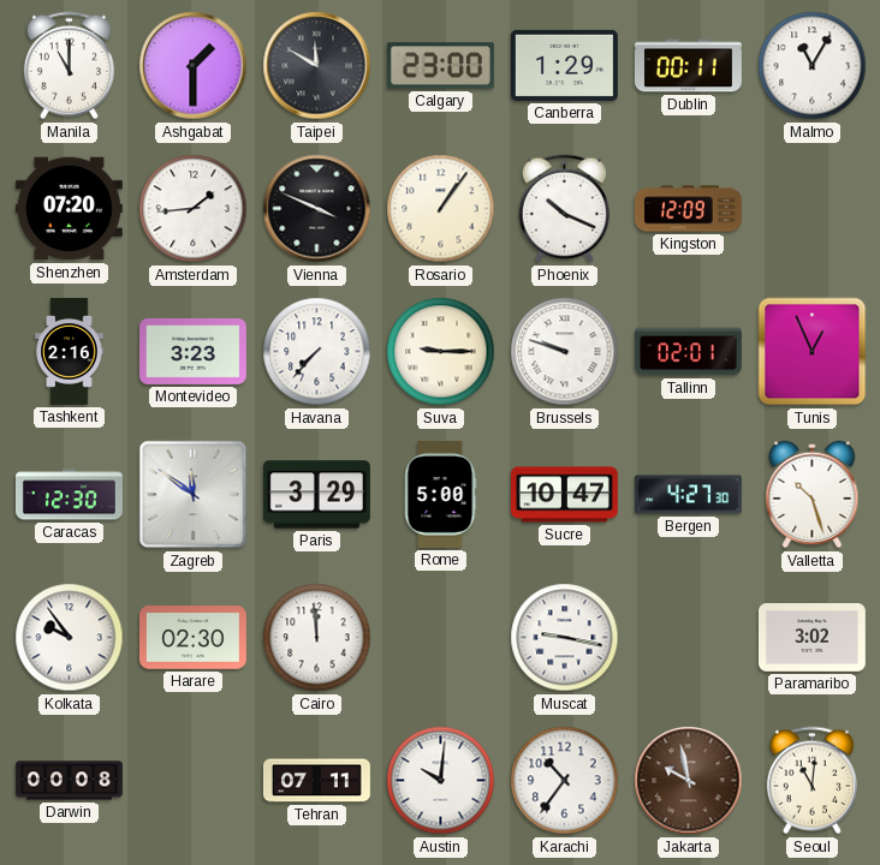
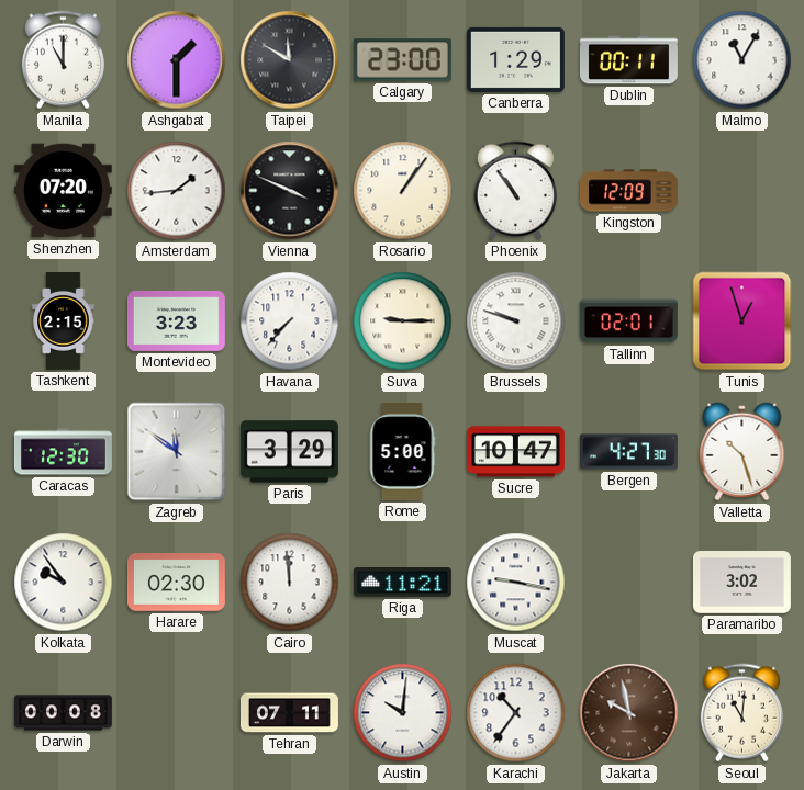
Phoenix: 10:19 -> 10:54
Tashkent: 2:16 -> 2:15
Tunis: 12:56 -> 12:57
Riga: none -> 11:21
